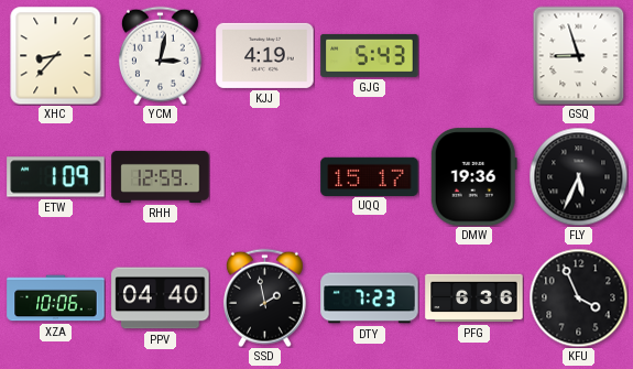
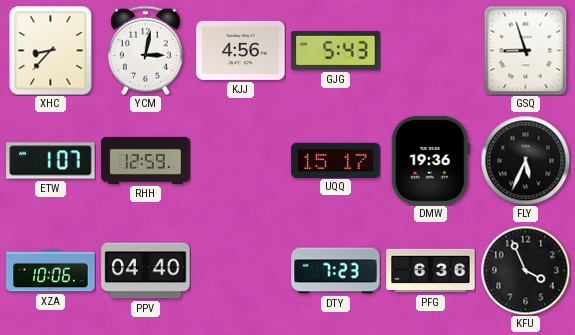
KJJ: 4:19 -> 4:56
ETW: 1:09 -> 1:07
SSD: 1:58 -> none
